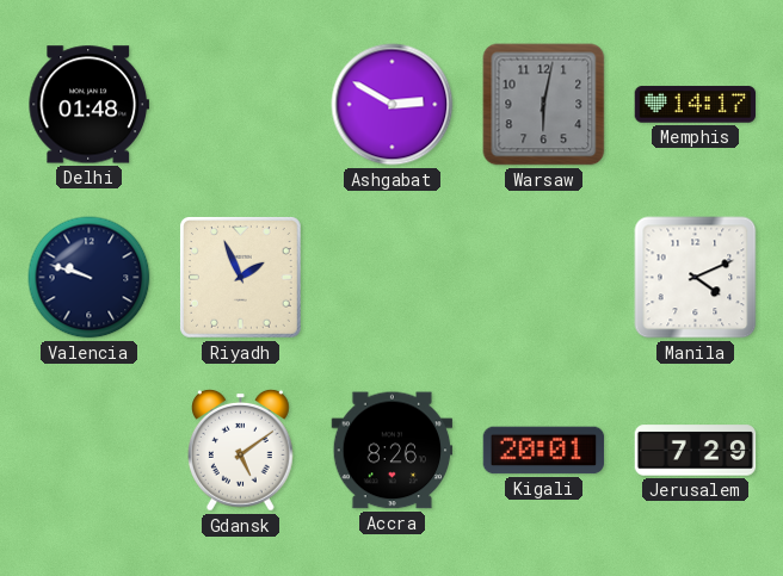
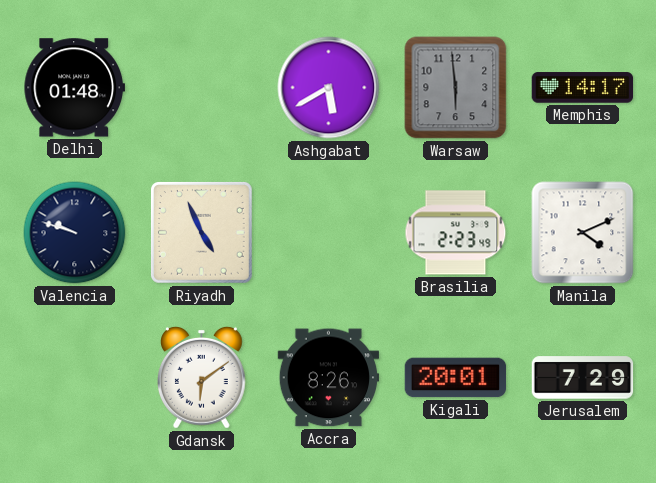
Ashgabat: 2:50 -> 5:40
Warsaw: 6:02 -> 5:59
Riyadh: 1:56 -> 4:56
Brasilia: none -> 2:23
Gdansk: 5:09 -> 6:09
